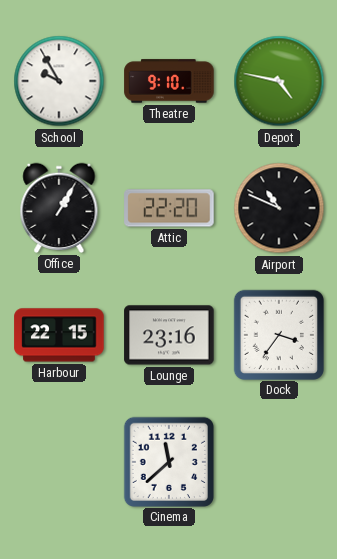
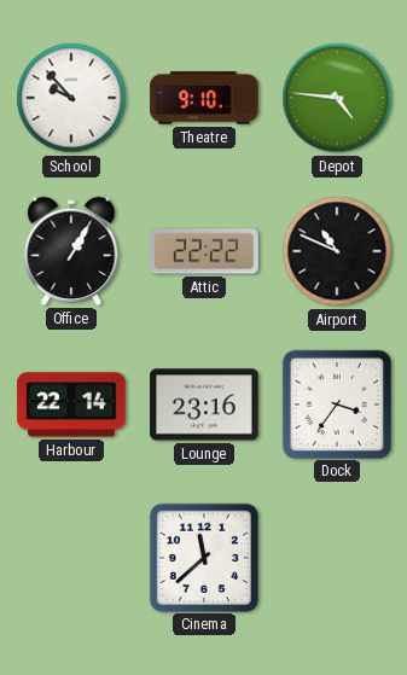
School: 9:55 -> 9:53
Depot: 4:47 -> 4:46
Attic: 22:20 -> 22:22
Harbour: 22:15 -> 22:14
